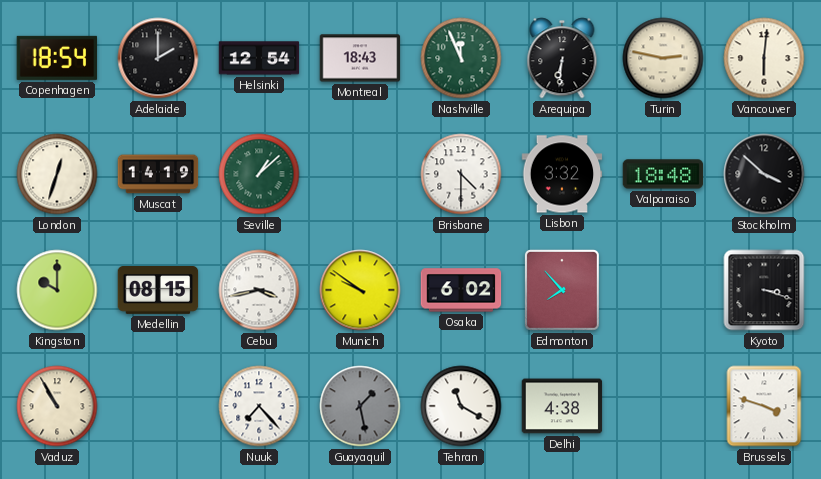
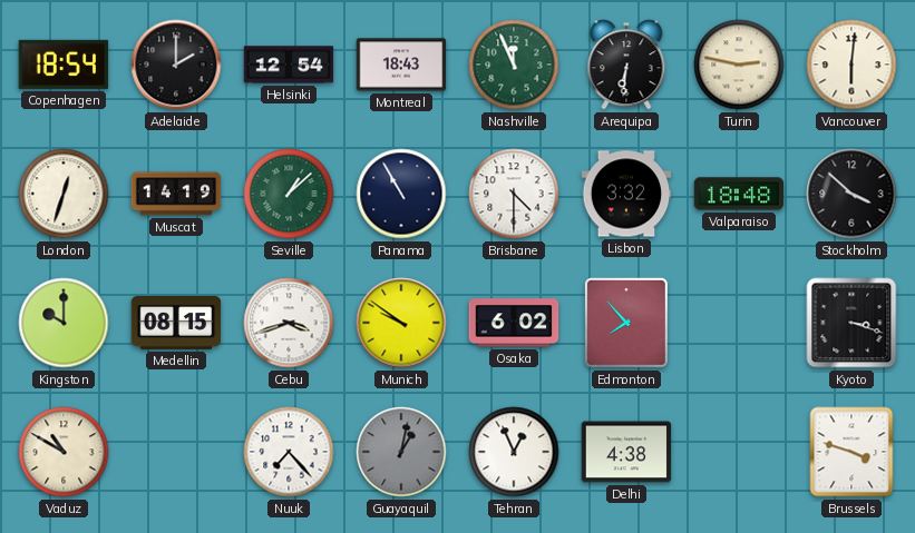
Panama: none -> 10:55
Cebu: 3:43 -> 3:42
Vaduz: 10:55 -> 10:50
Guayaquil: 1:28 -> 1:02
Tehran: 11:20 -> 12:56
